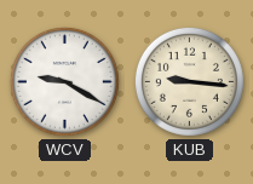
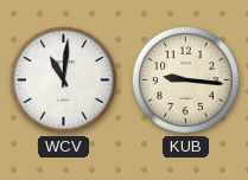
WCV: 9:20 -> 11:01
